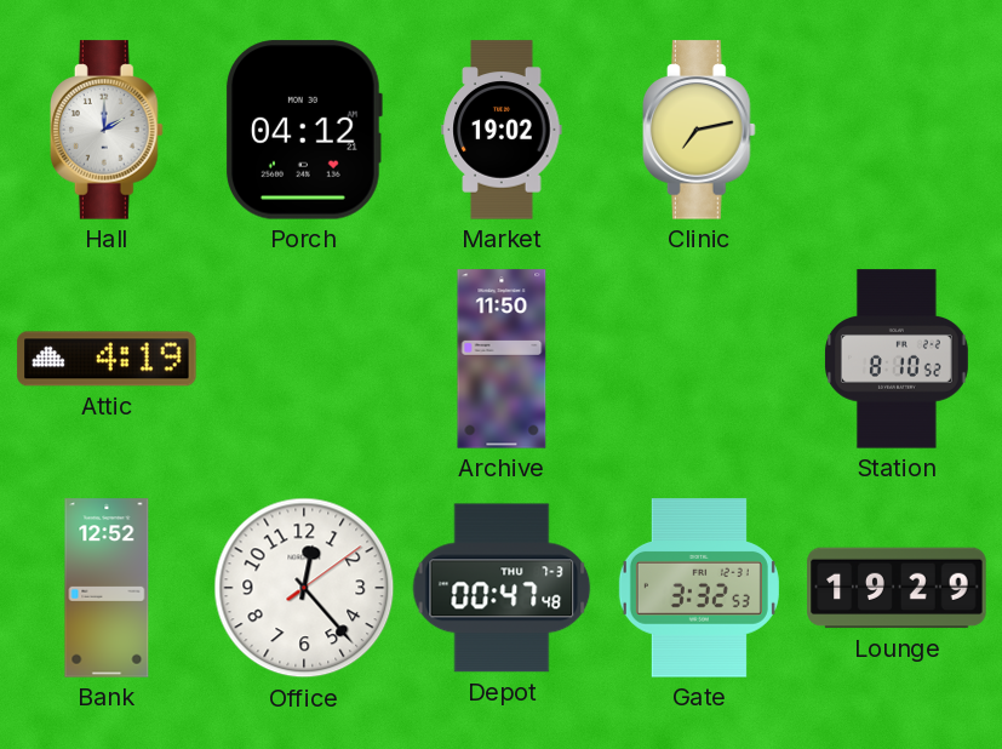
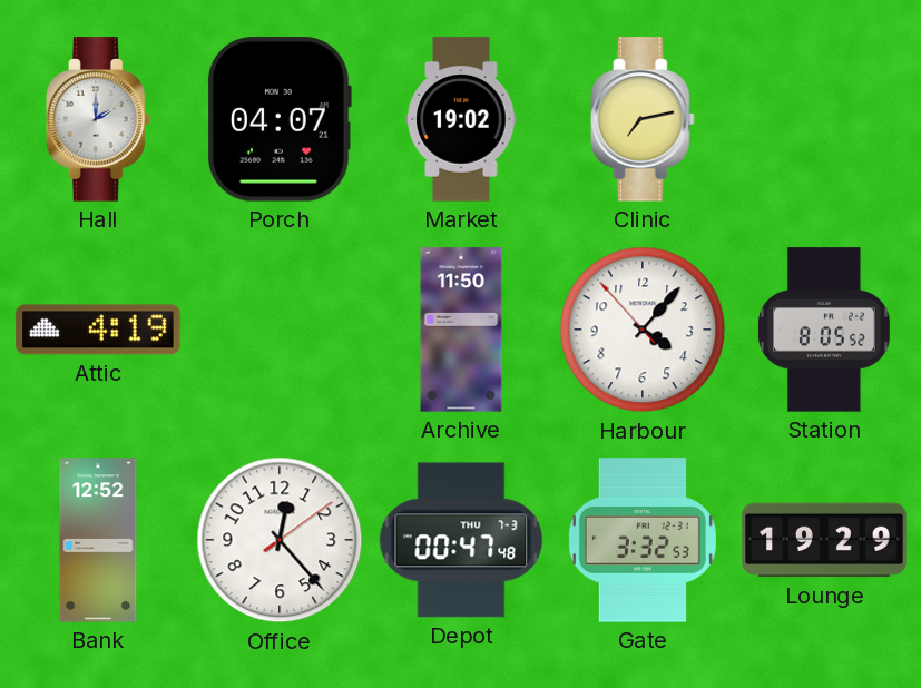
Porch: 04:12 -> 04:07
Harbour: none -> 4:06
Station: 8:10 -> 8:05
